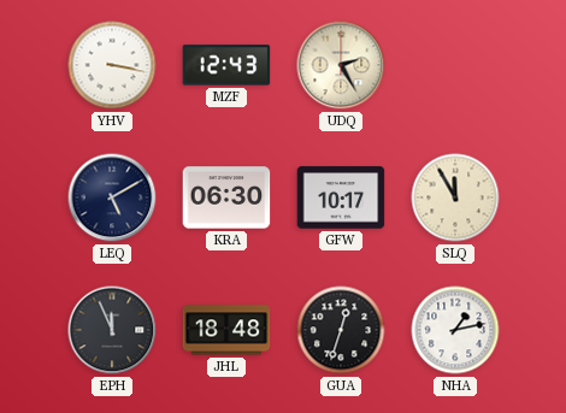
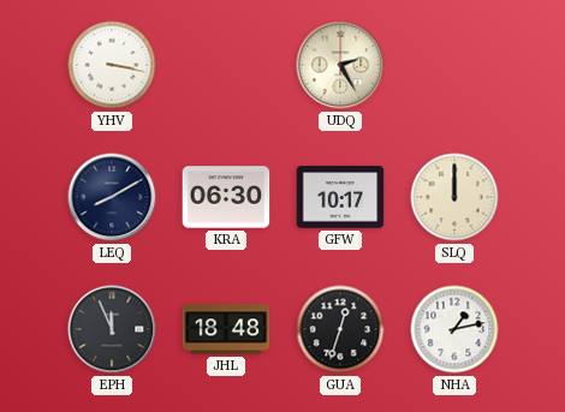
MZF: 12:43 -> none
LEQ: 5:10 -> 8:10
SLQ: 11:55 -> 12:00
